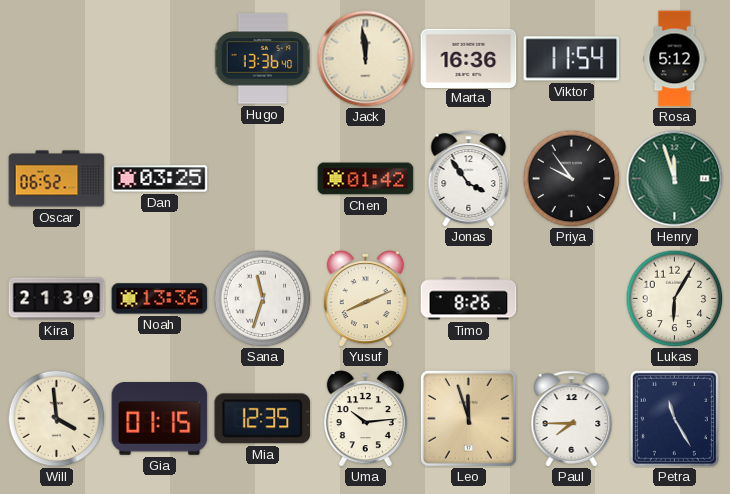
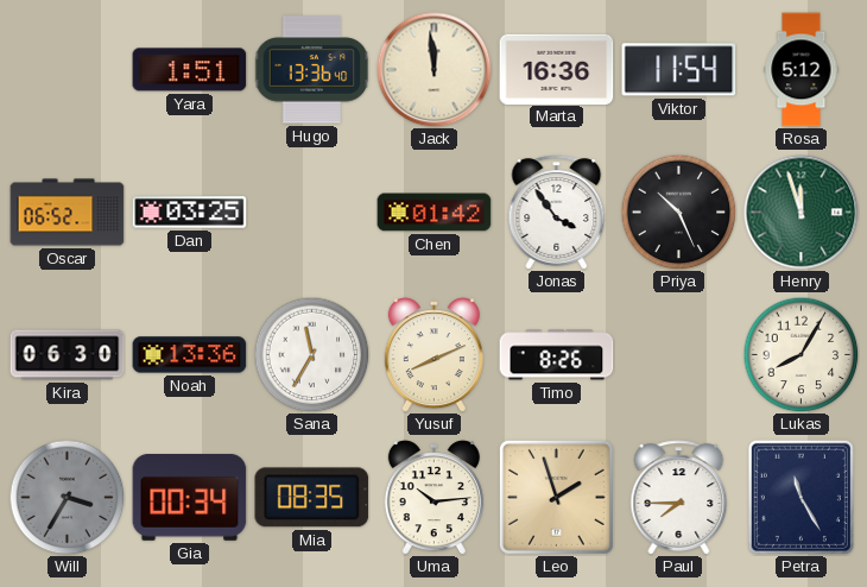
Yara: none -> 1:51
Priya: 9:54 -> 10:26
Kira: 21:39 -> 06:30
Sana: 11:33 -> 11:35
Lukas: 6:05 -> 8:05
Will: 3:59 -> 3:35
Will dial: cream -> grey
Gia: 01:15 -> 00:34
Mia: 12:35 -> 08:35
Leo: 11:57 -> 1:57
